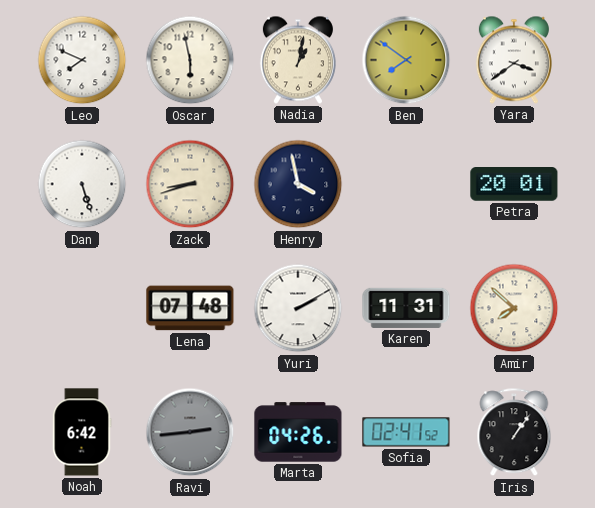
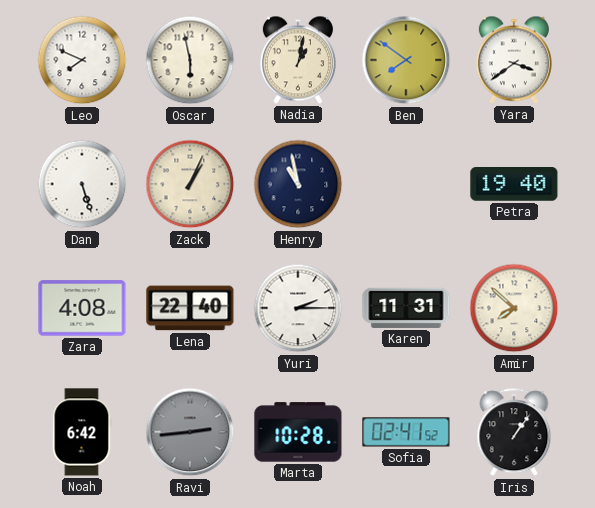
Zack: 8:42 -> 1:04
Henry: 3:58 -> 10:58
Petra: 20:01 -> 19:40
Zara: none -> 4:08
Lena: 07:48 -> 22:40
Yuri: 2:10 -> 2:15
Marta: 04:26 -> 10:28
